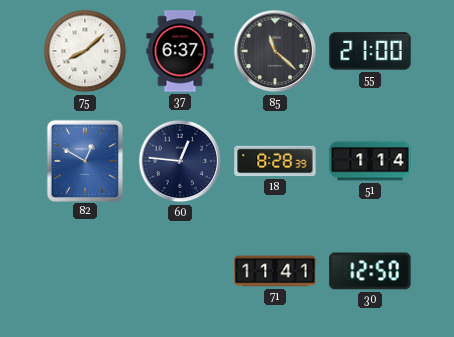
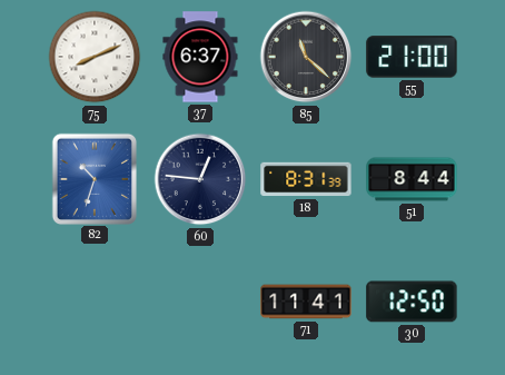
75: 8:08 -> 8:11
82: 12:50 -> 10:33
18: 8:28 -> 8:31
51: 1:14 -> 8:44
